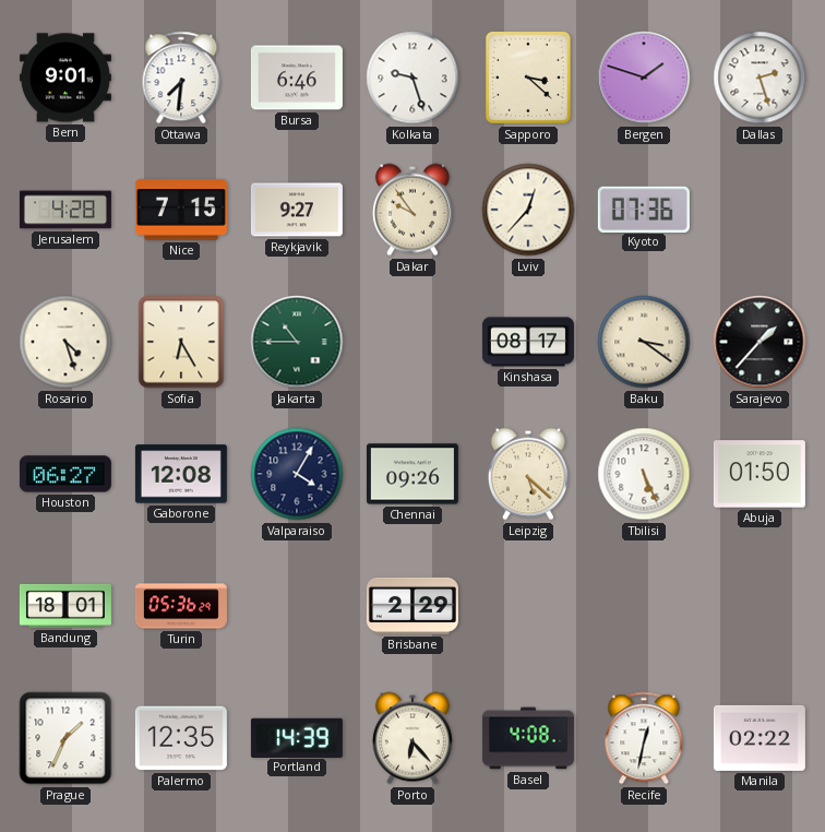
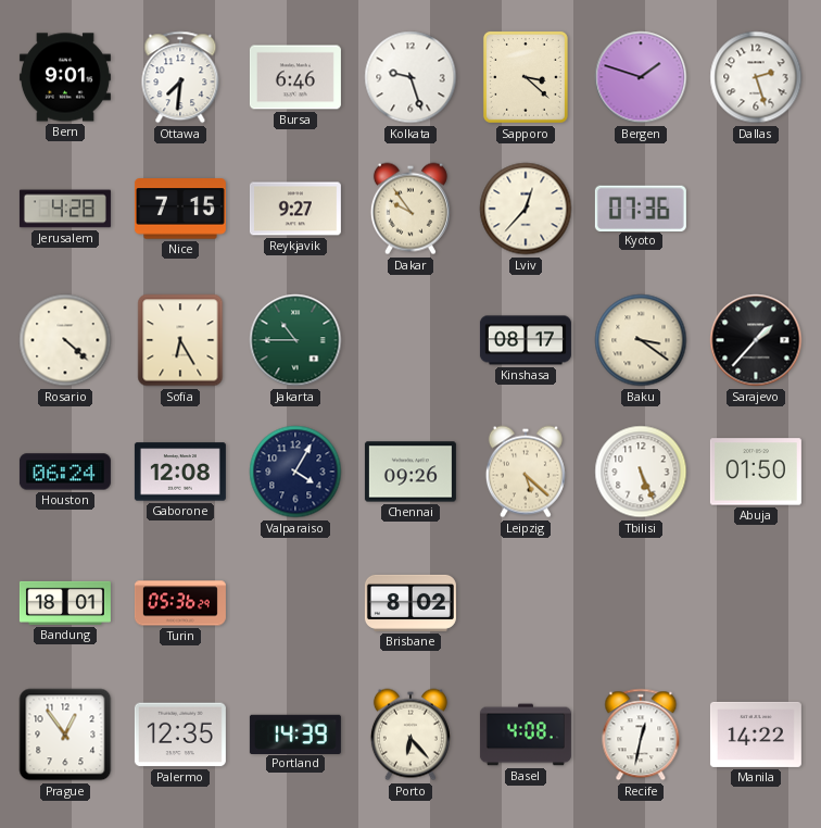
Rosario: 4:27 -> 4:22
Houston: 06:27 -> 06:24
Brisbane: 2:29 -> 8:02
Prague: 1:34 -> 12:54
Manila: 02:22 -> 14:22
